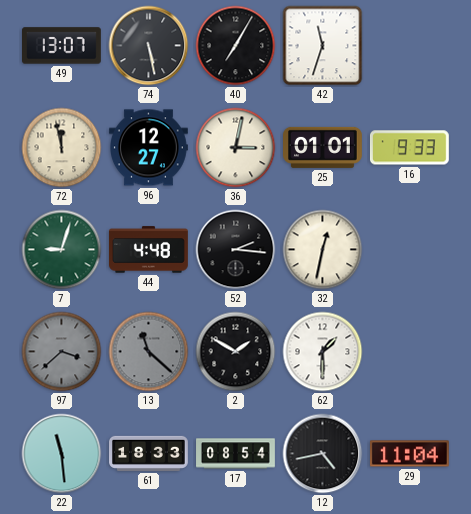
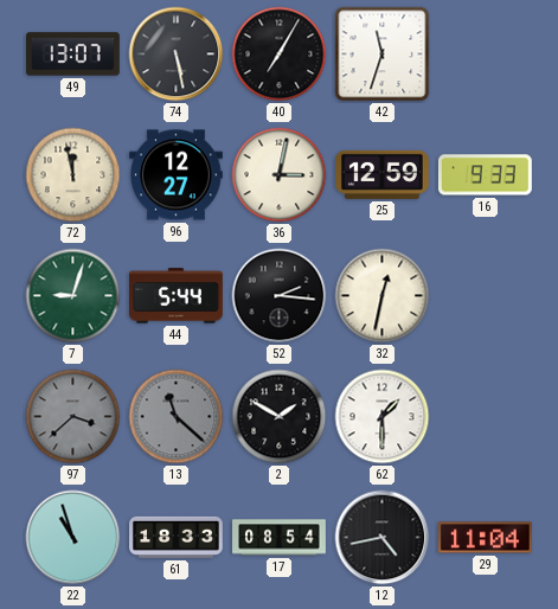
25: 01:01 -> 12:59
44: 4:48 -> 5:44
22: 11:29 -> 10:57
